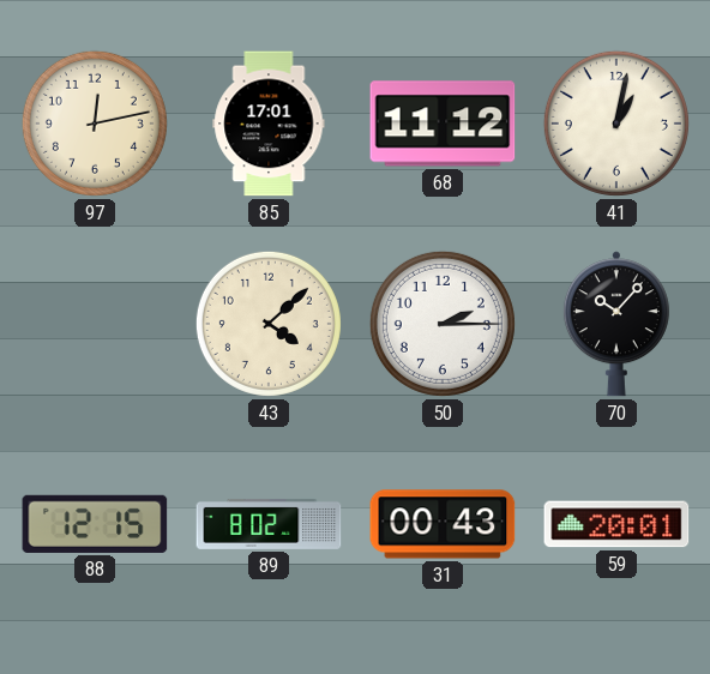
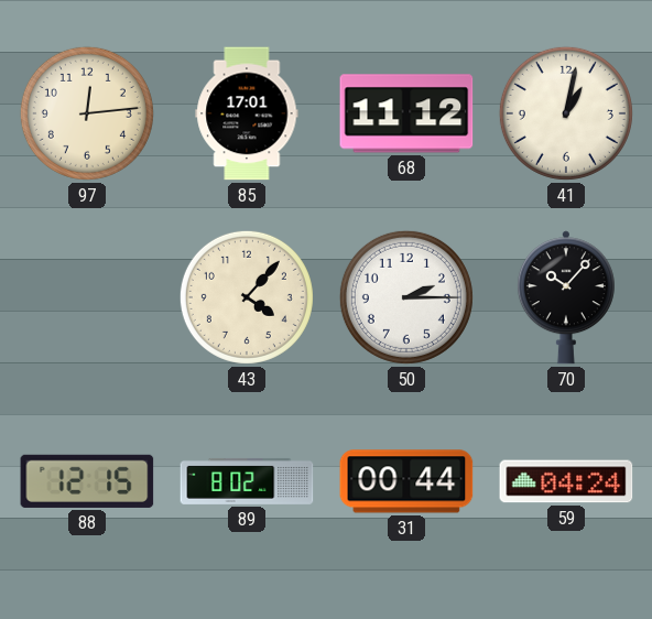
97: 12:13 -> 12:14
43: 4:08 -> 4:07
31: 00:43 -> 00:44
59: 20:01 -> 04:24
